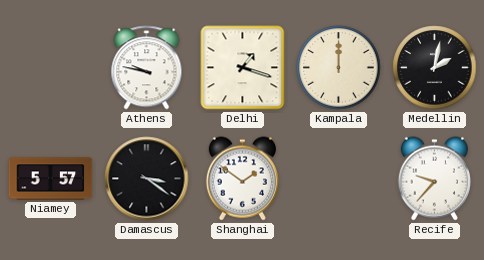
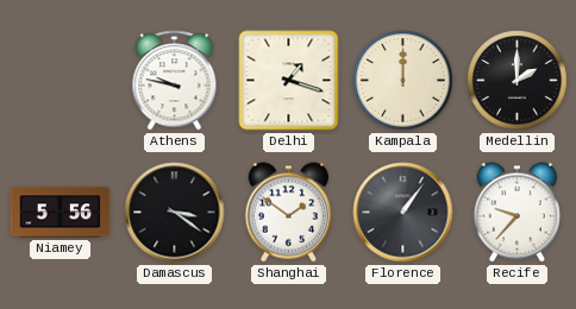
Medellin: 2:02 -> 2:00
Niamey: 5:57 -> 5:56
Florence: none -> 1:06
